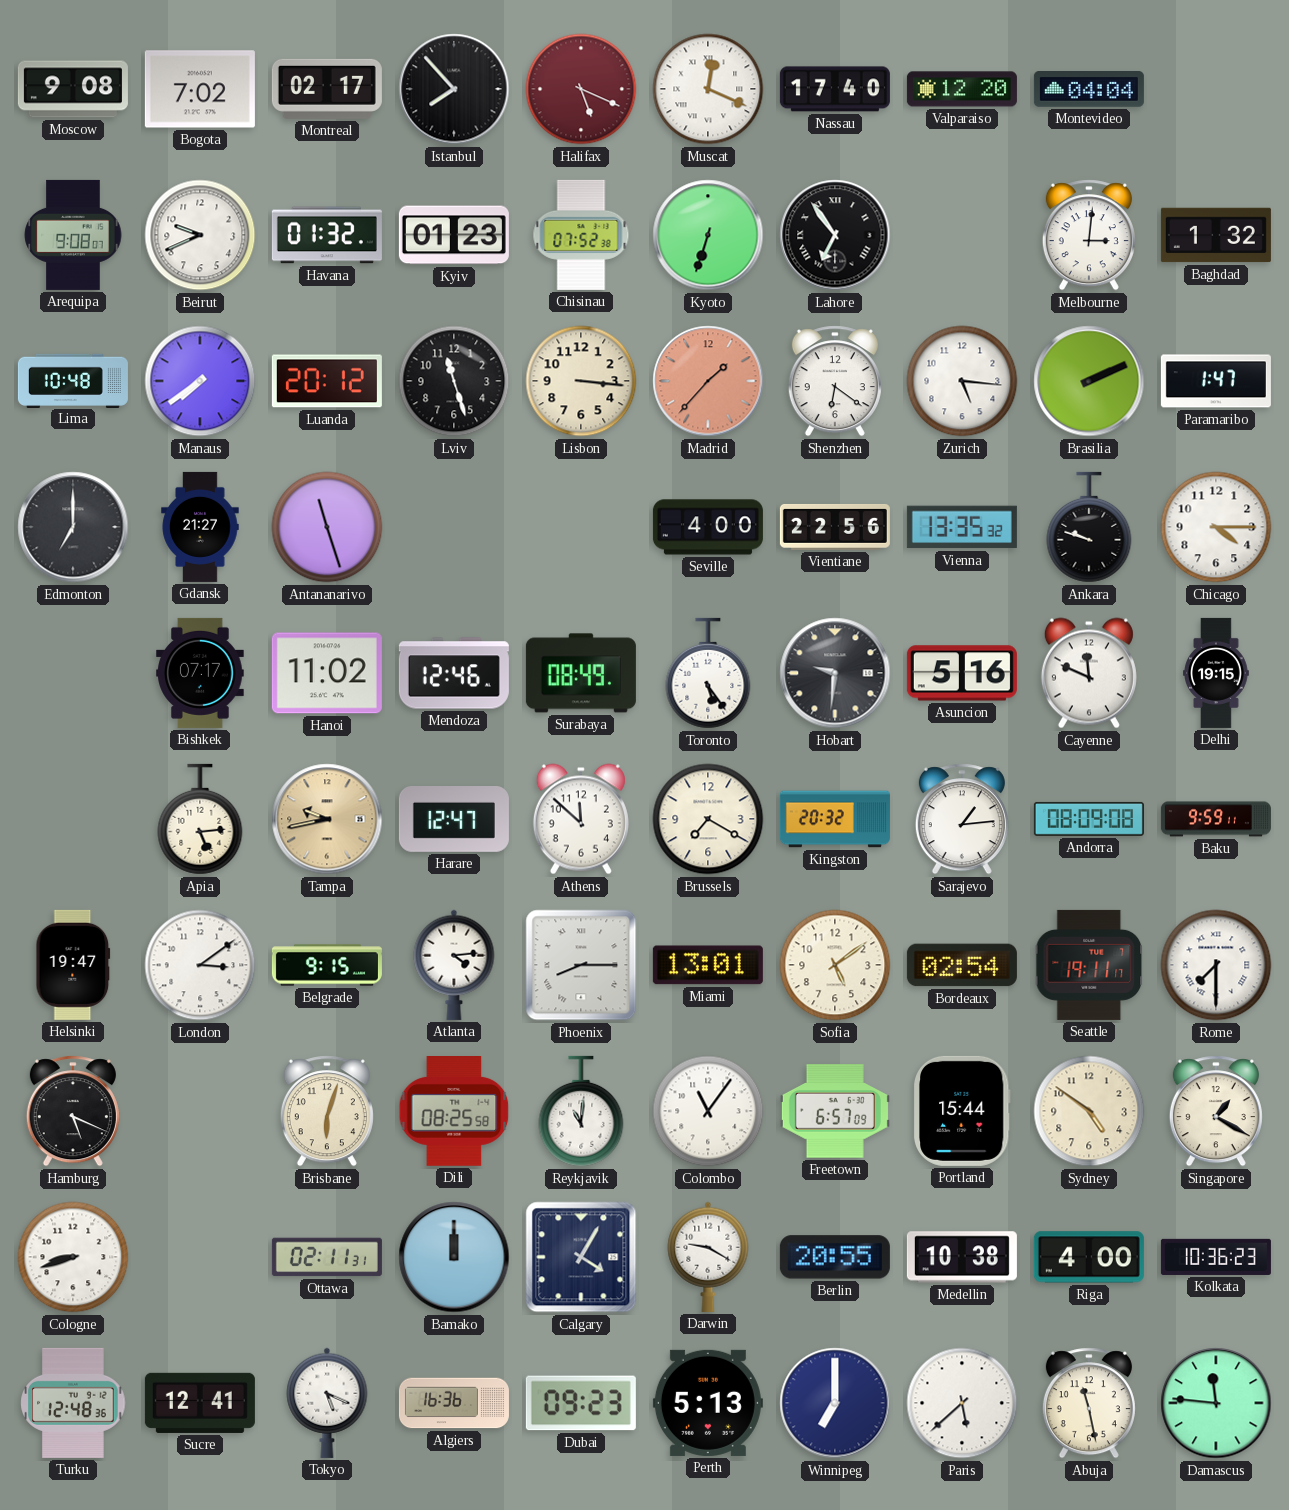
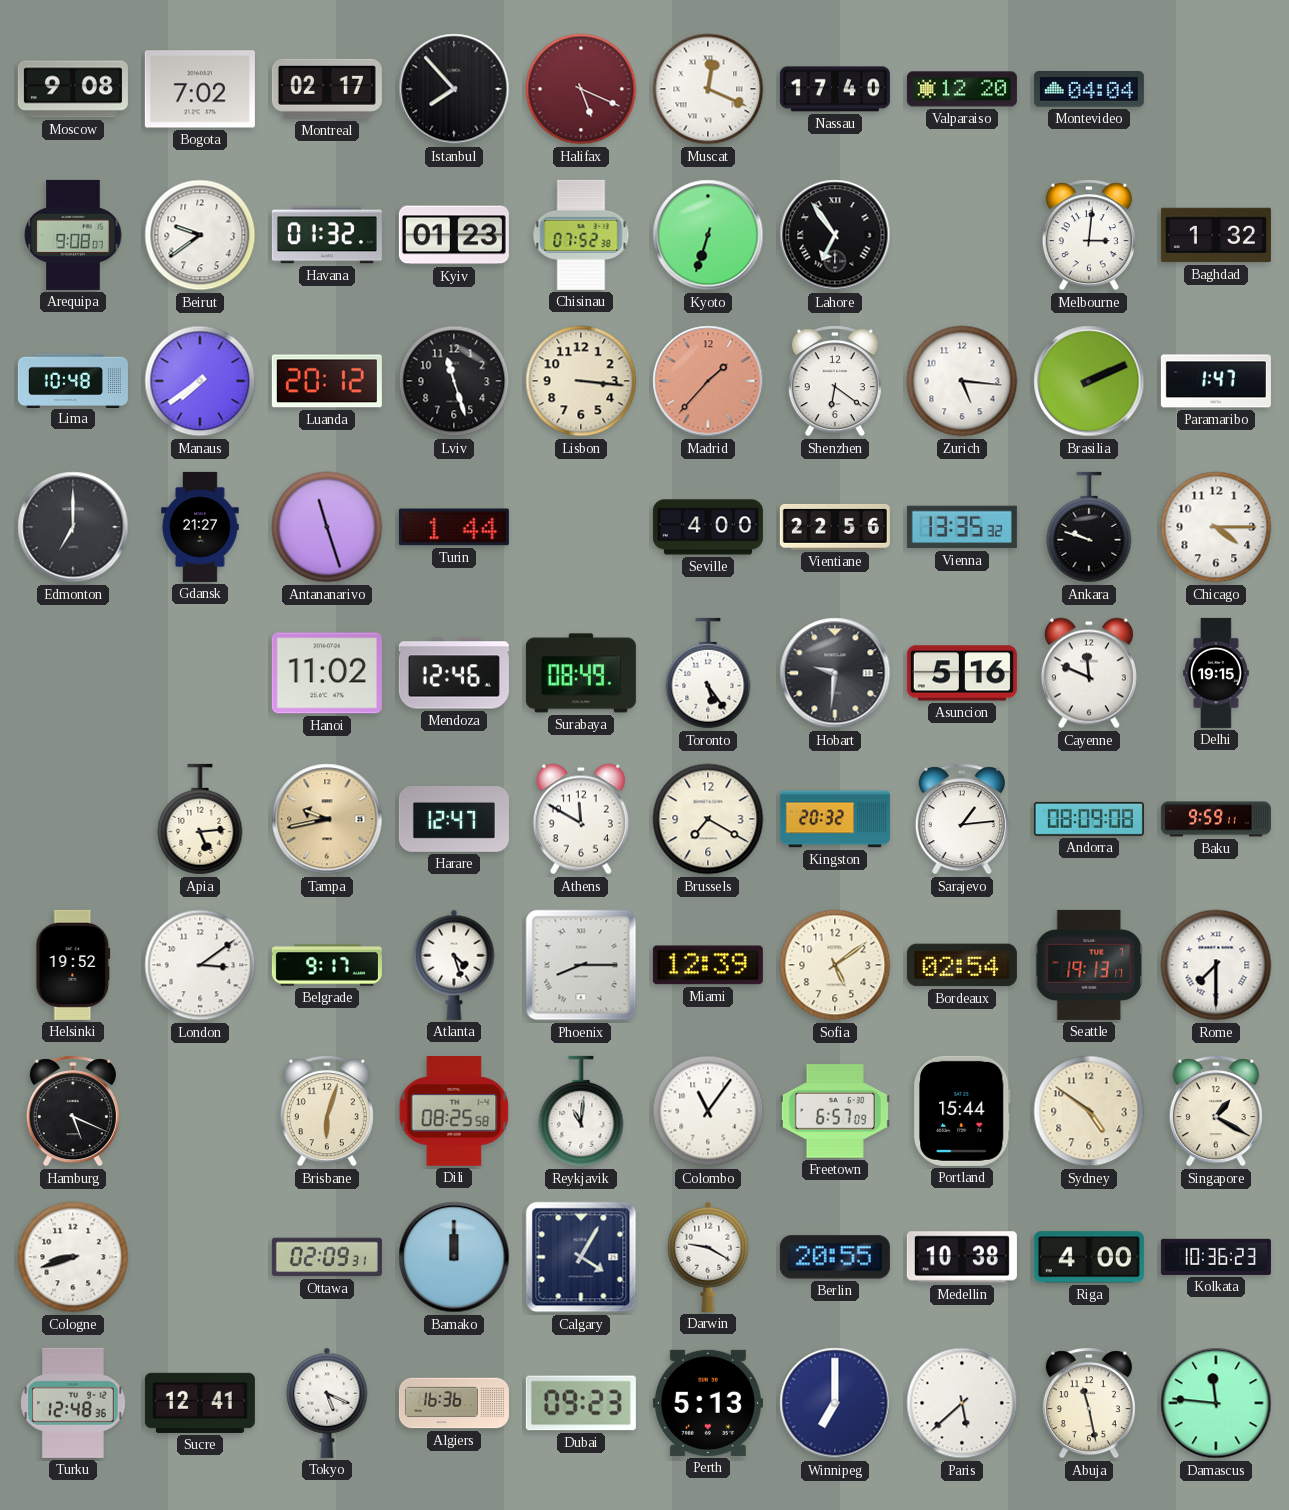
Beirut: 9:41 -> 9:39
Turin: none -> 1:44
Bishkek: 07:17 -> none
Athens: 11:52 -> 11:50
Helsinki: 19:47 -> 19:52
Belgrade: 9:15 -> 9:17
Atlanta: 4:14 -> 4:27
Miami: 13:01 -> 12:39
Seattle: 19:11 -> 19:13
Ottawa: 02:11 -> 02:09
